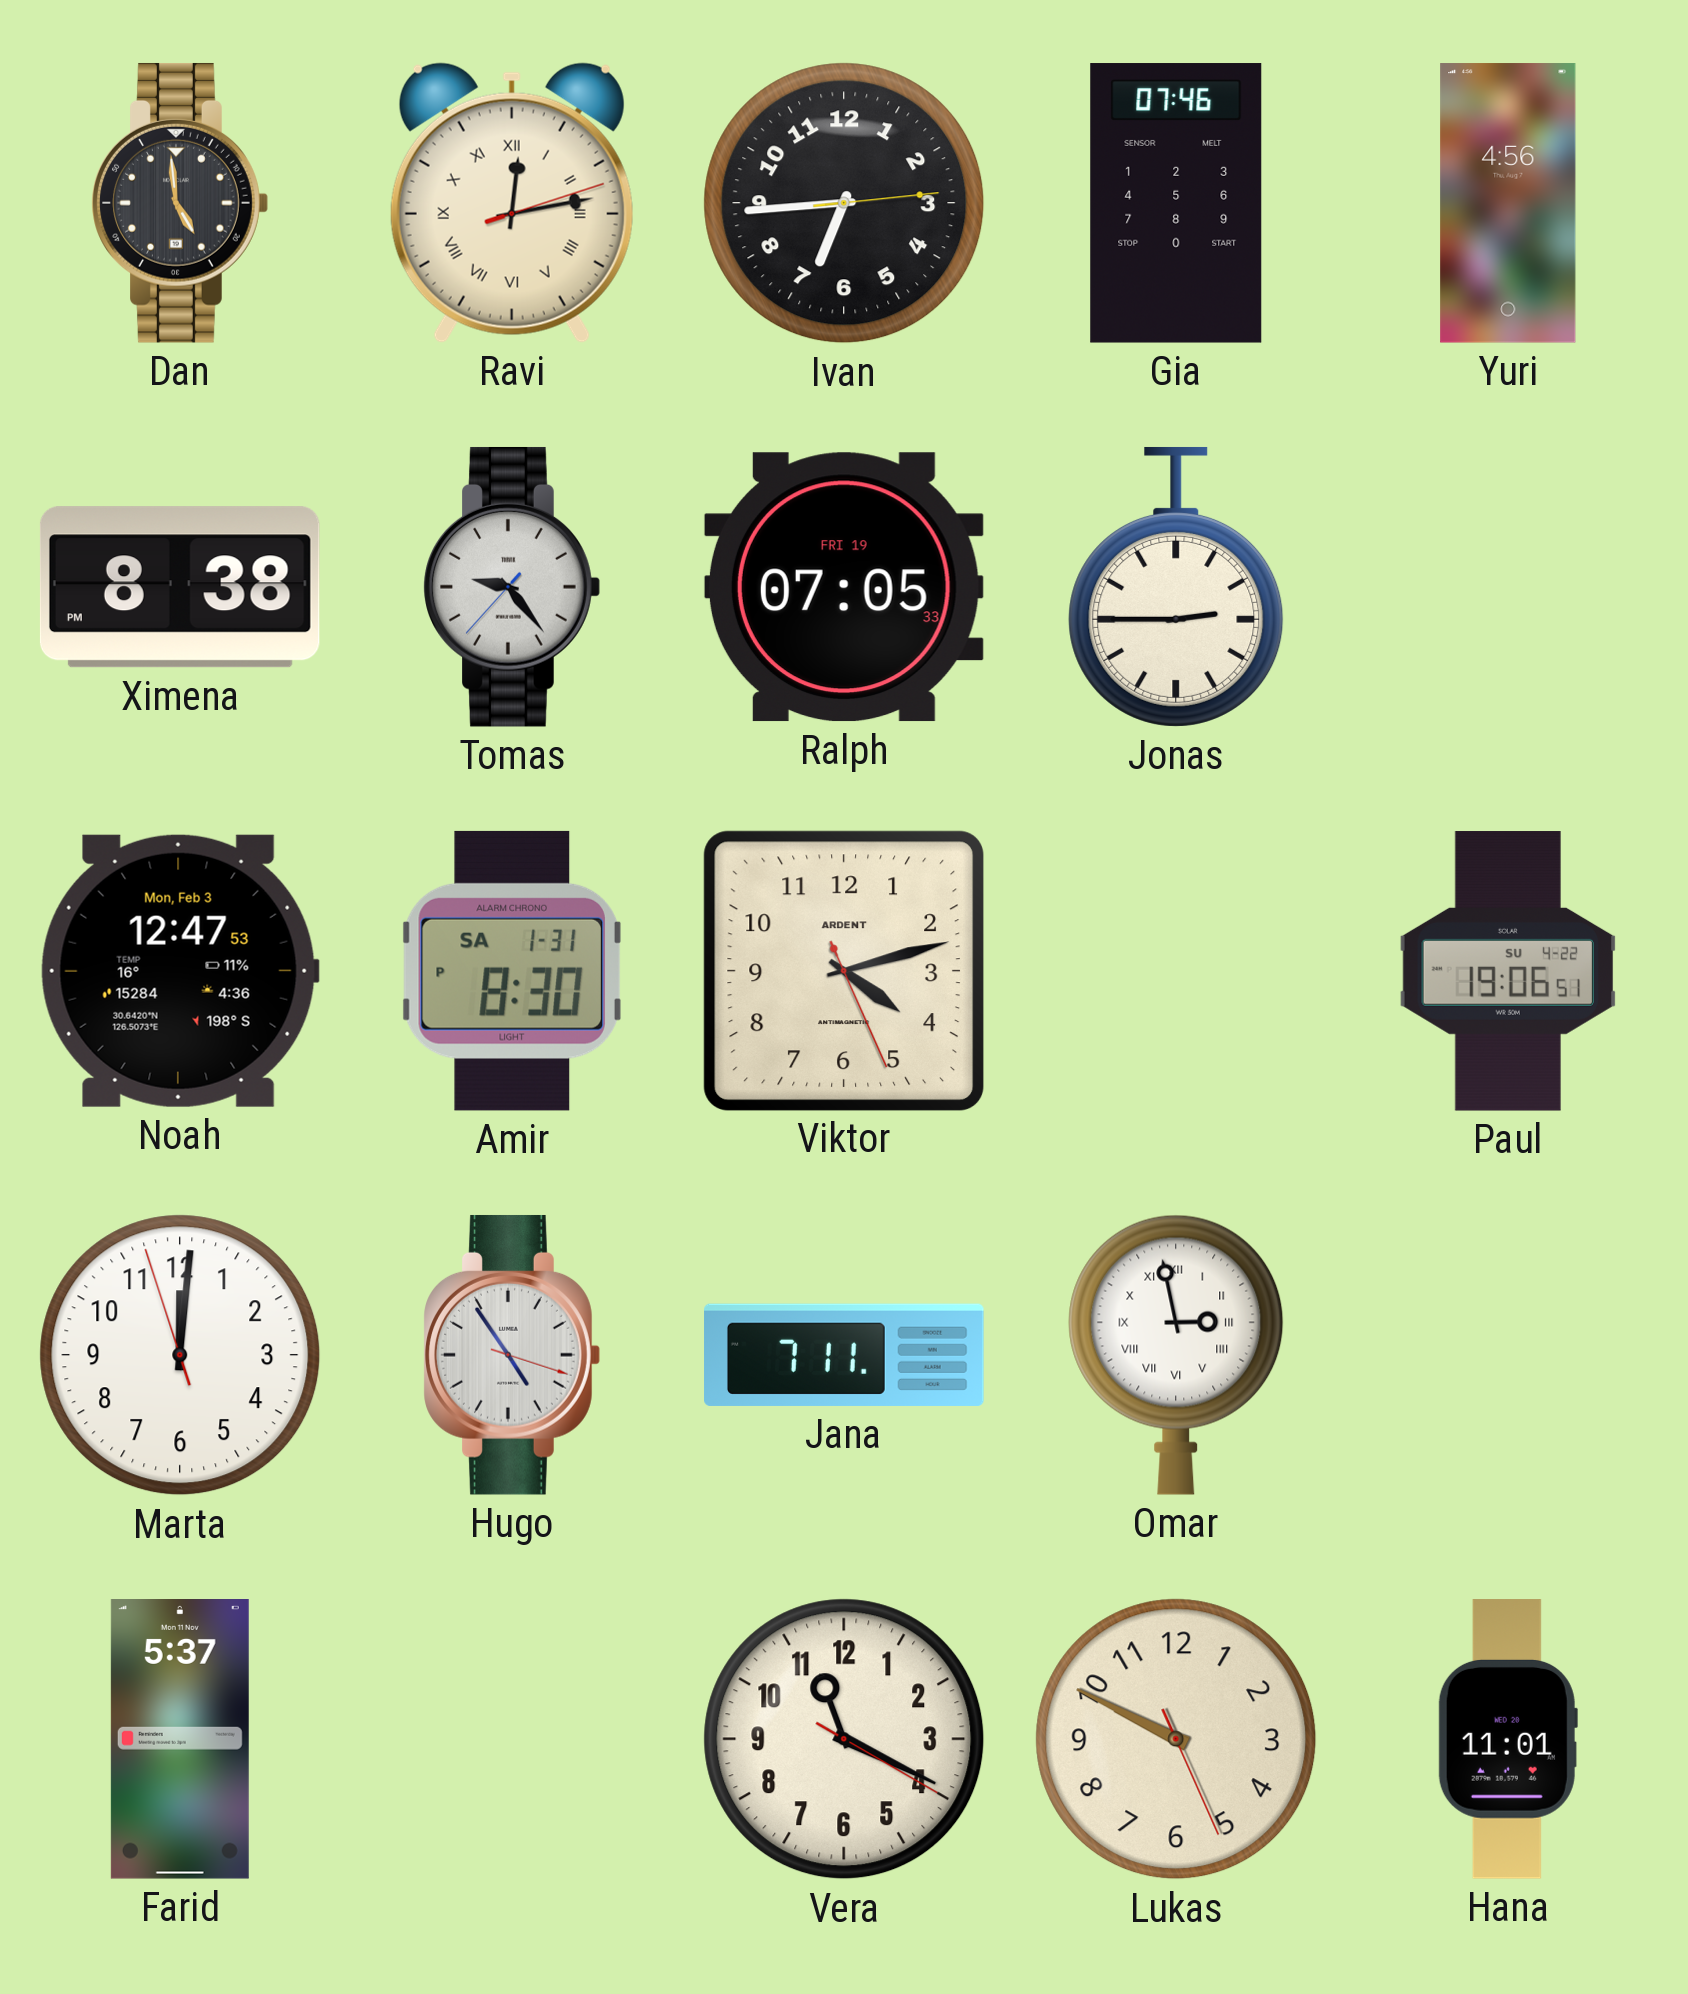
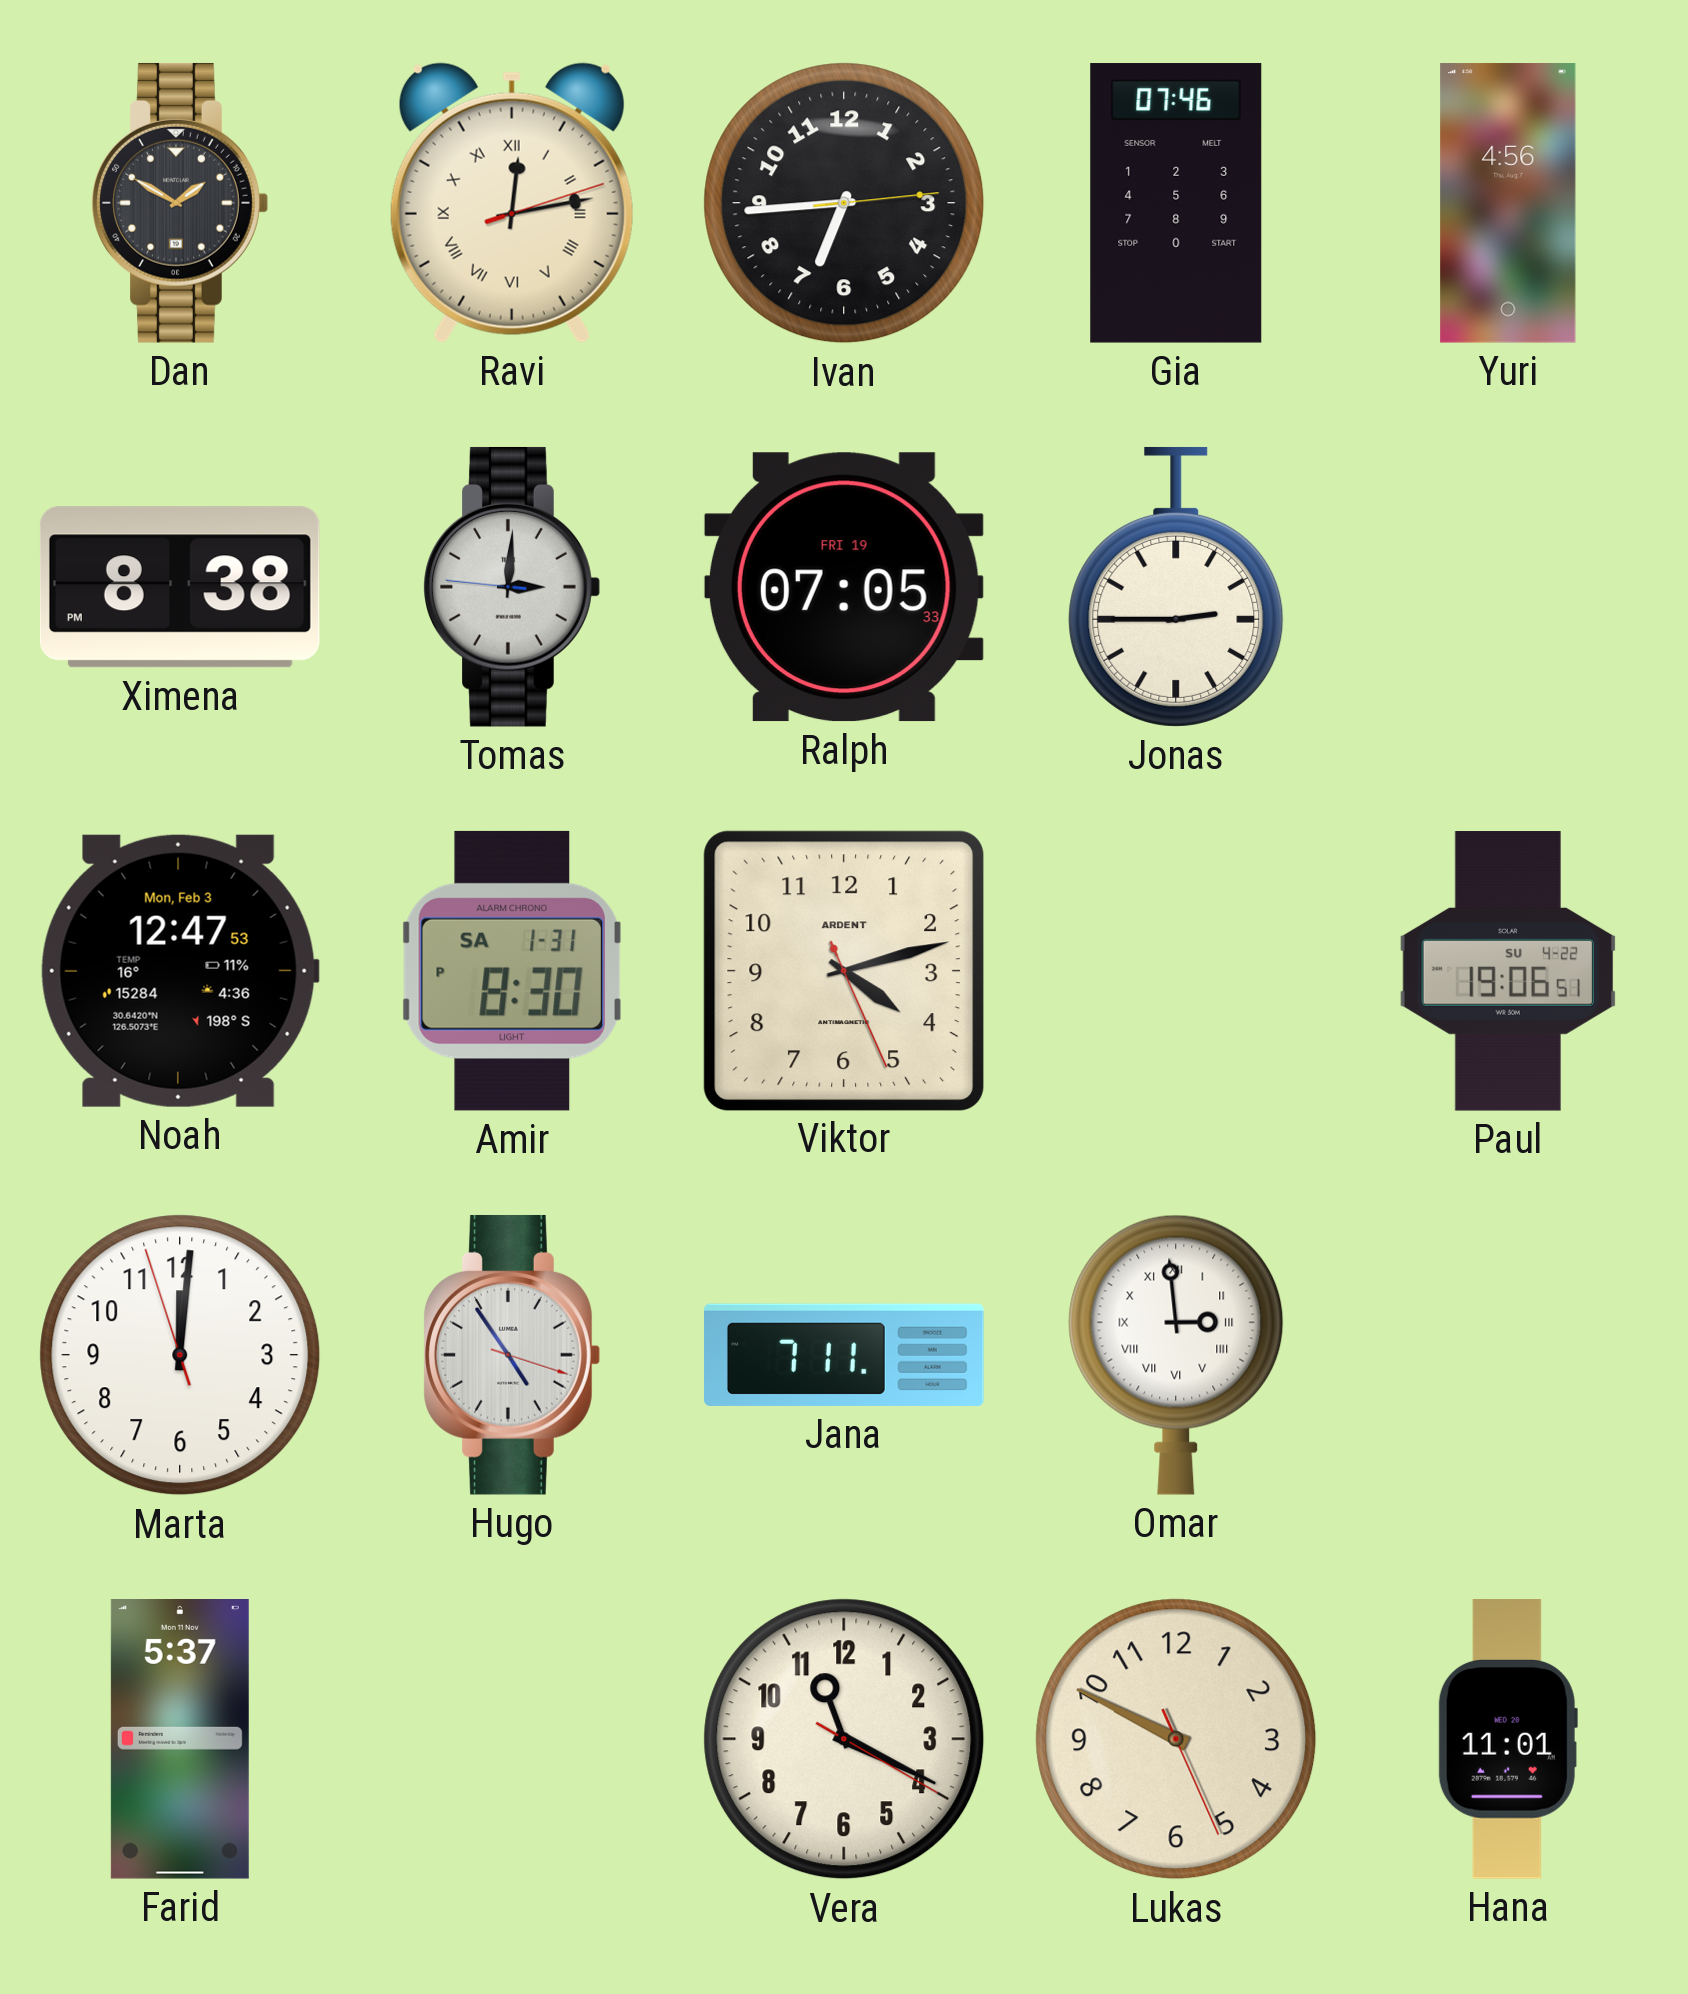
Dan: 4:59 -> 1:50
Tomas: 9:23 -> 3:00
Omar: 2:58 -> 2:59
